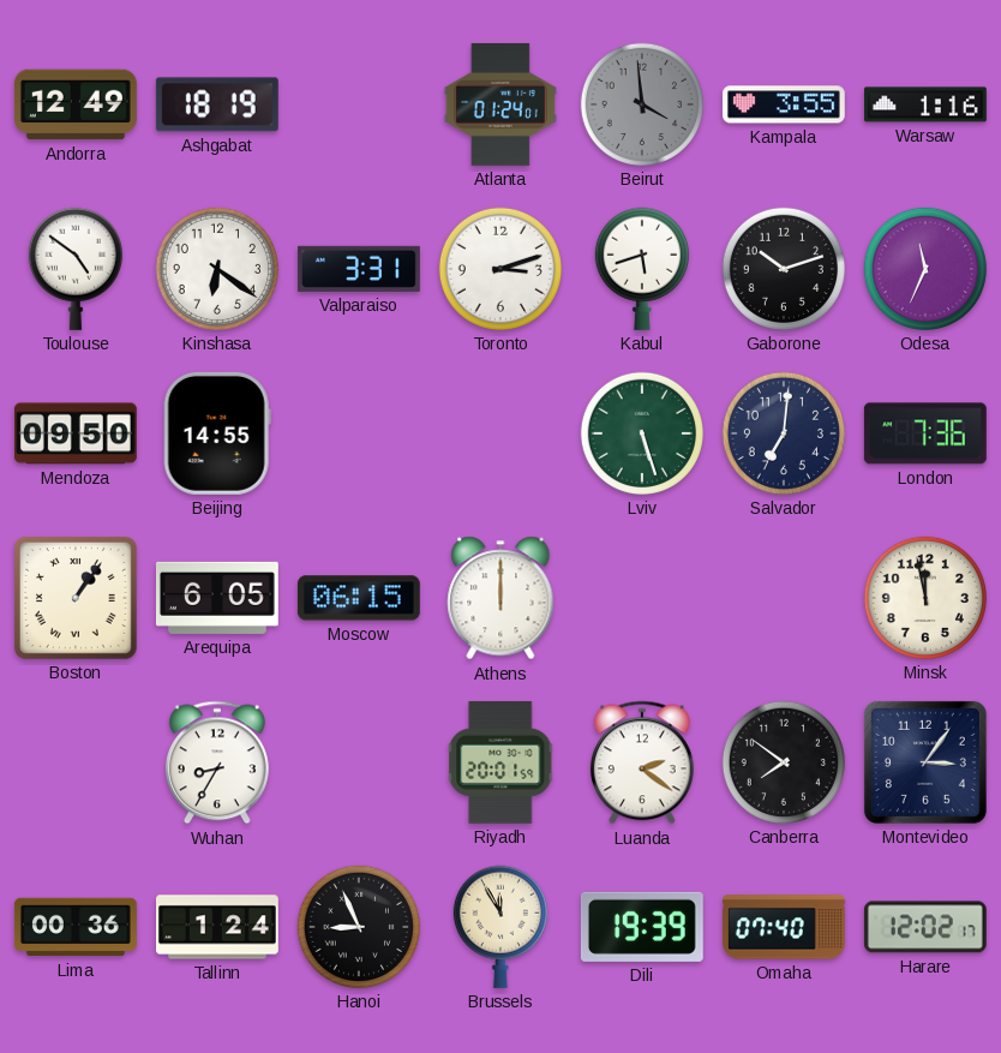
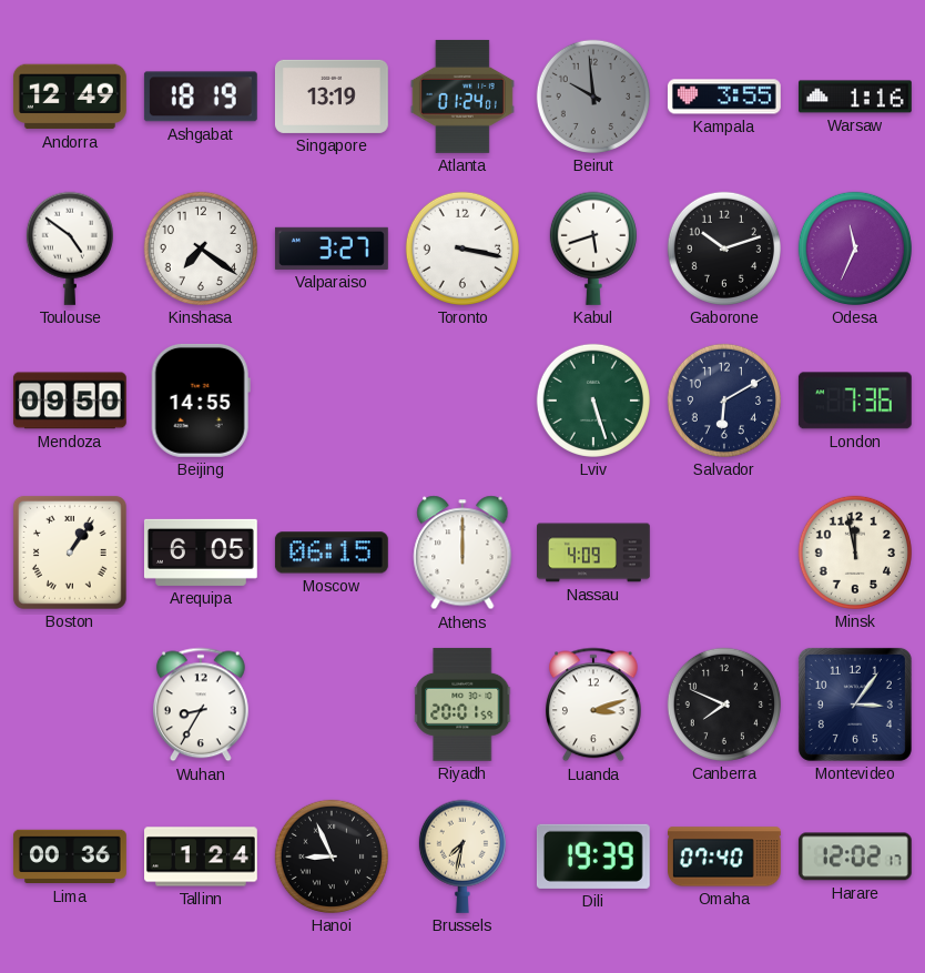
Singapore: none -> 13:19
Beirut: 3:59 -> 9:59
Kinshasa: 6:21 -> 7:21
Valparaiso: 3:31 -> 3:27
Toronto: 3:12 -> 3:17
Salvador: 7:01 -> 6:10
Nassau: none -> 4:09
Luanda: 2:21 -> 3:12
Canberra: 7:51 -> 7:49
Brussels: 11:55 -> 7:32
